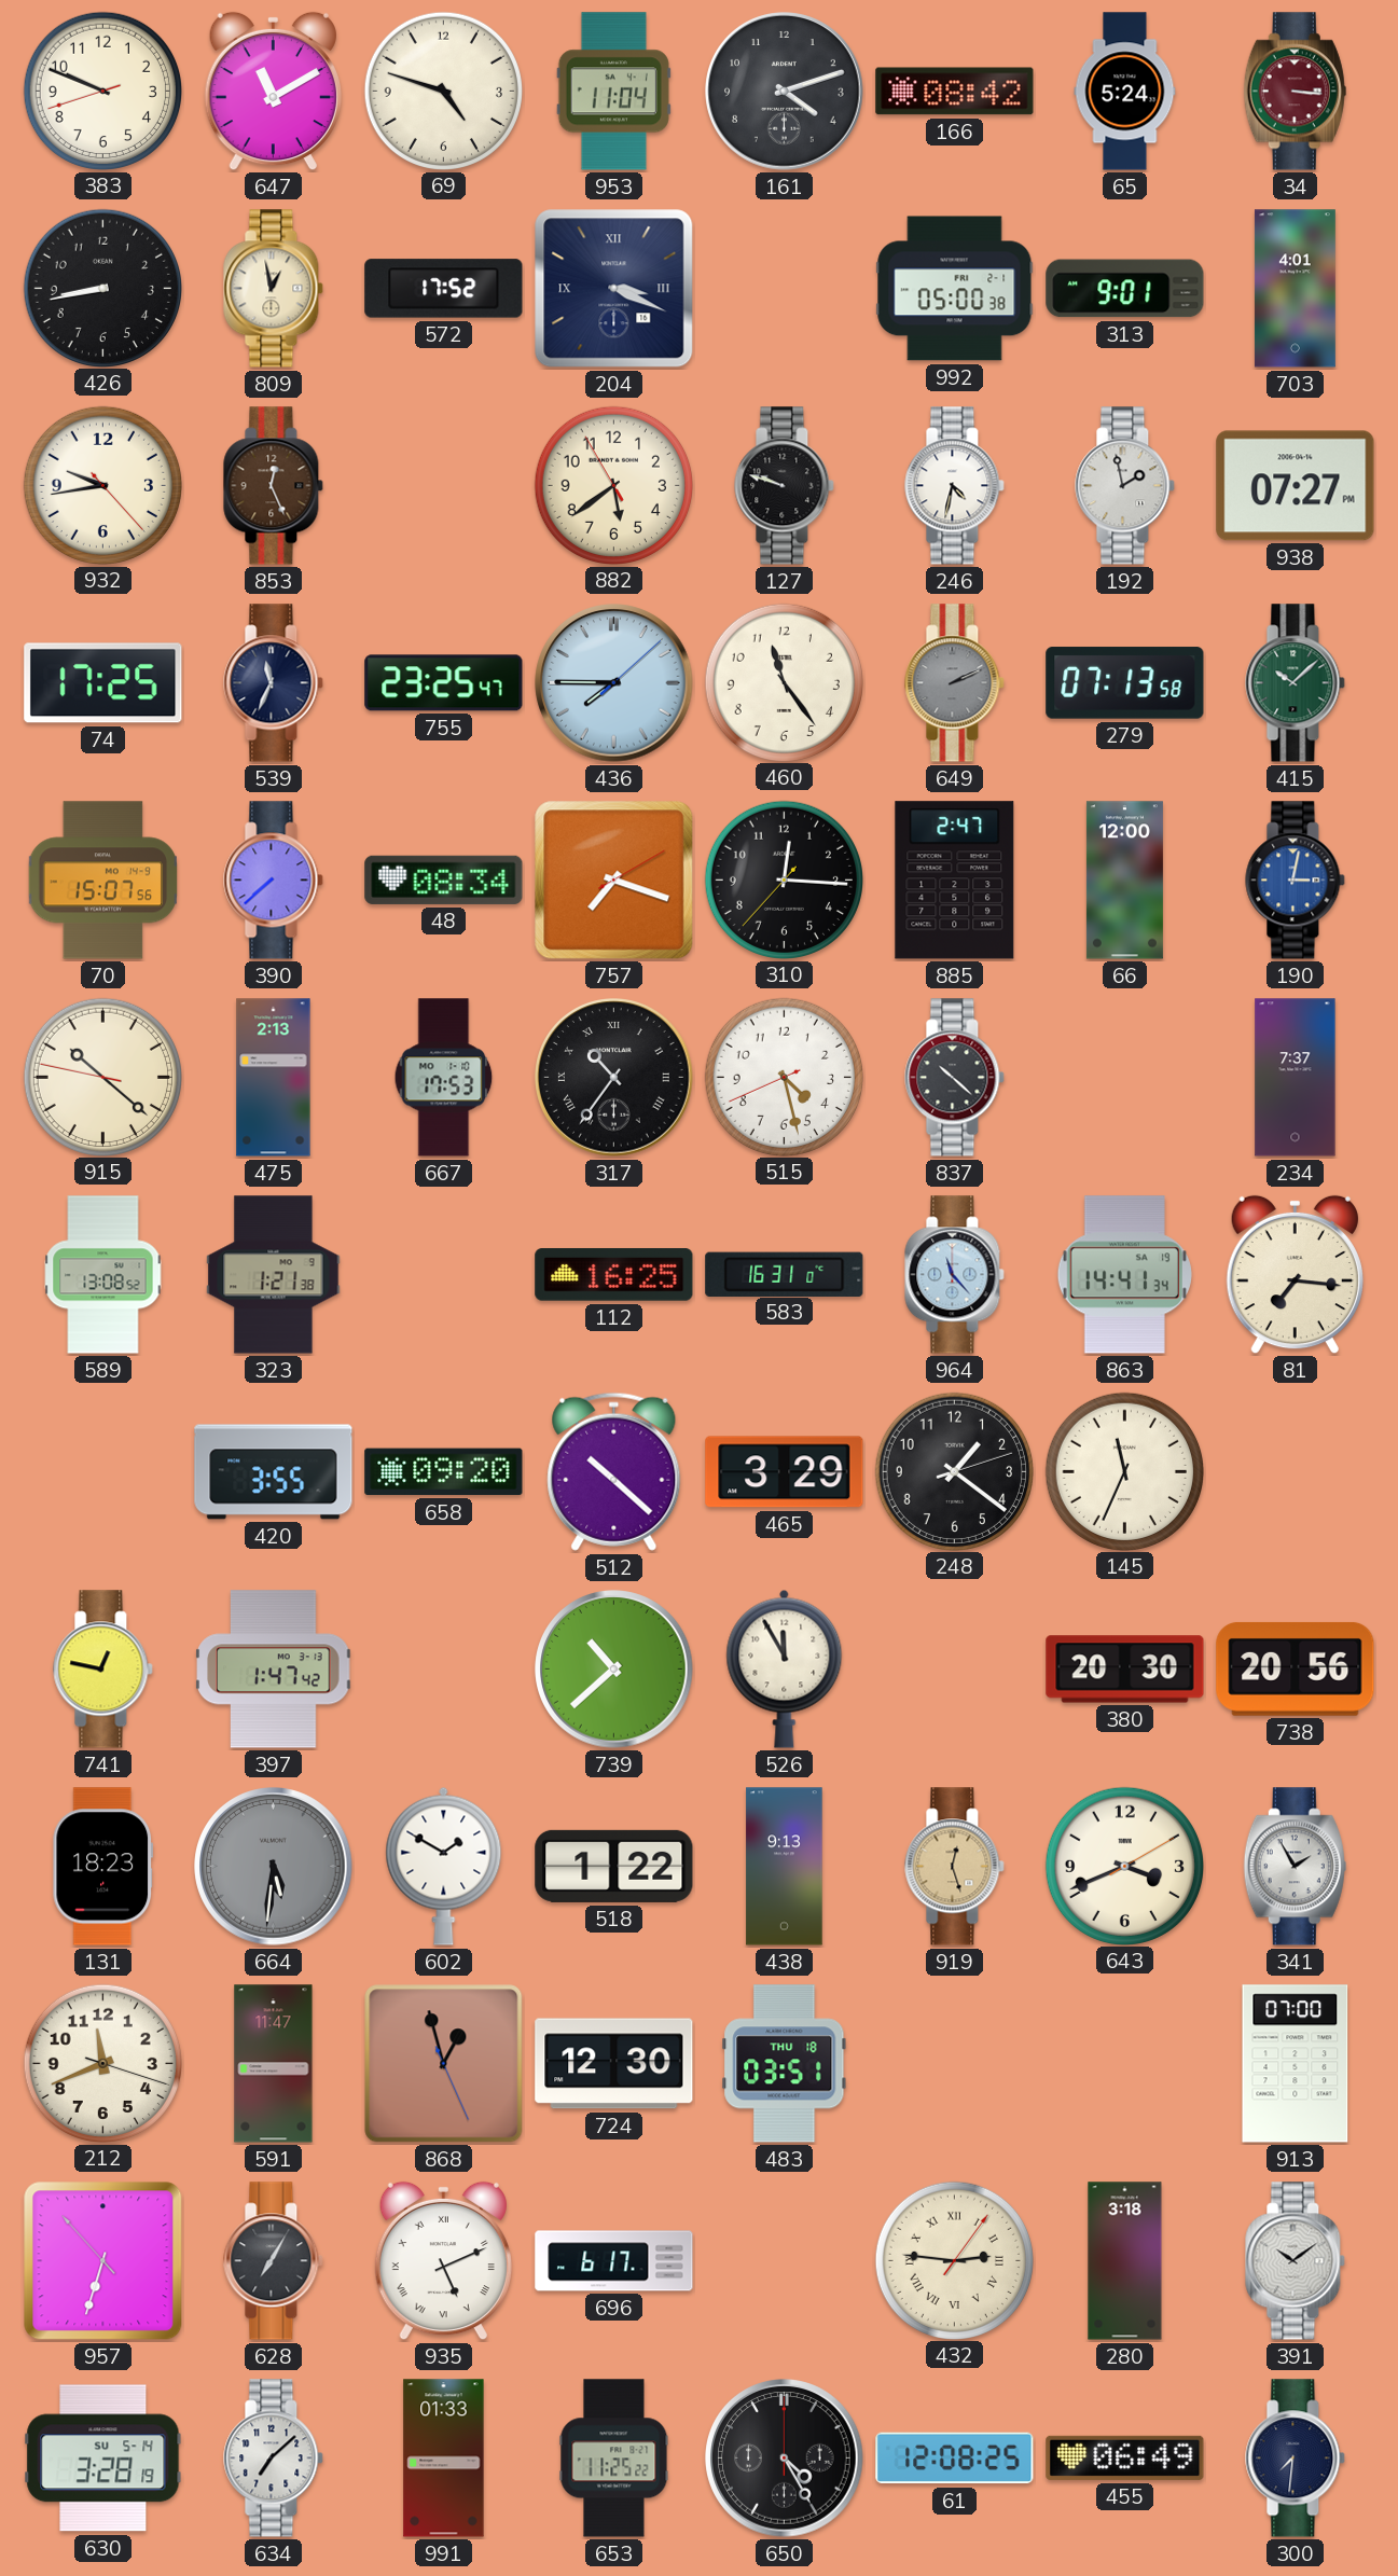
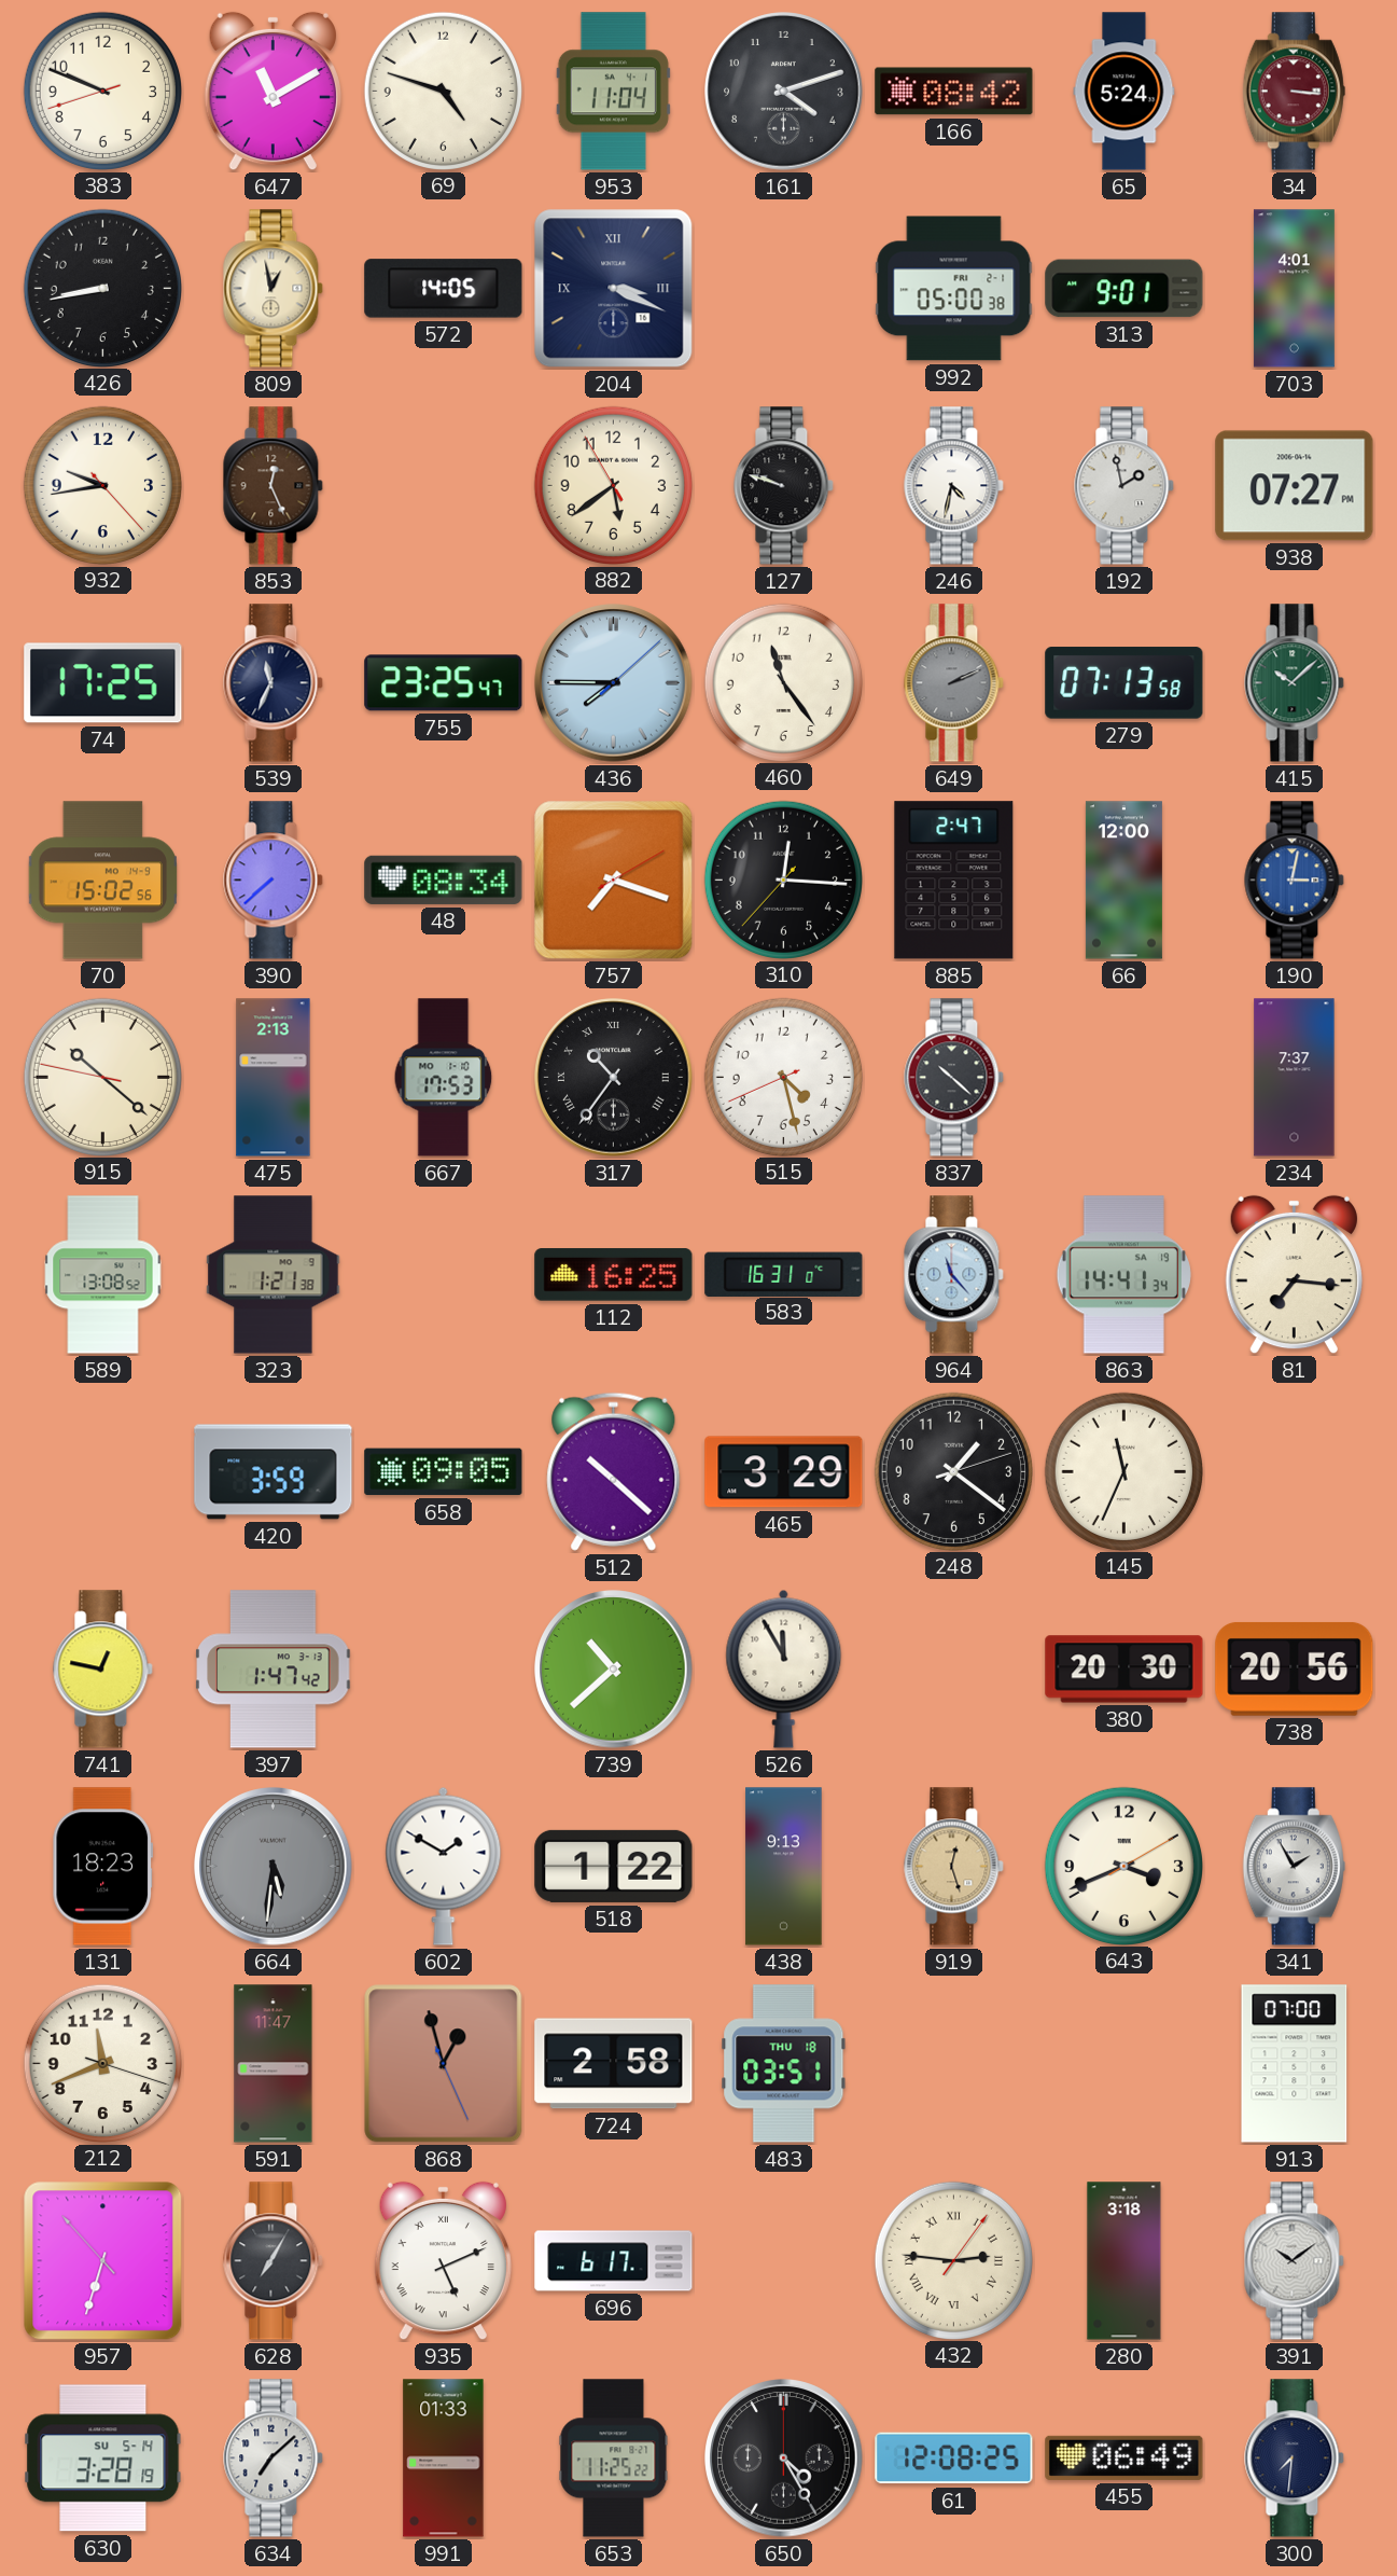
572: 17:52 -> 14:05
70: 15:07 -> 15:02
420: 3:55 -> 3:59
658: 09:20 -> 09:05
724: 12:30 -> 2:58
